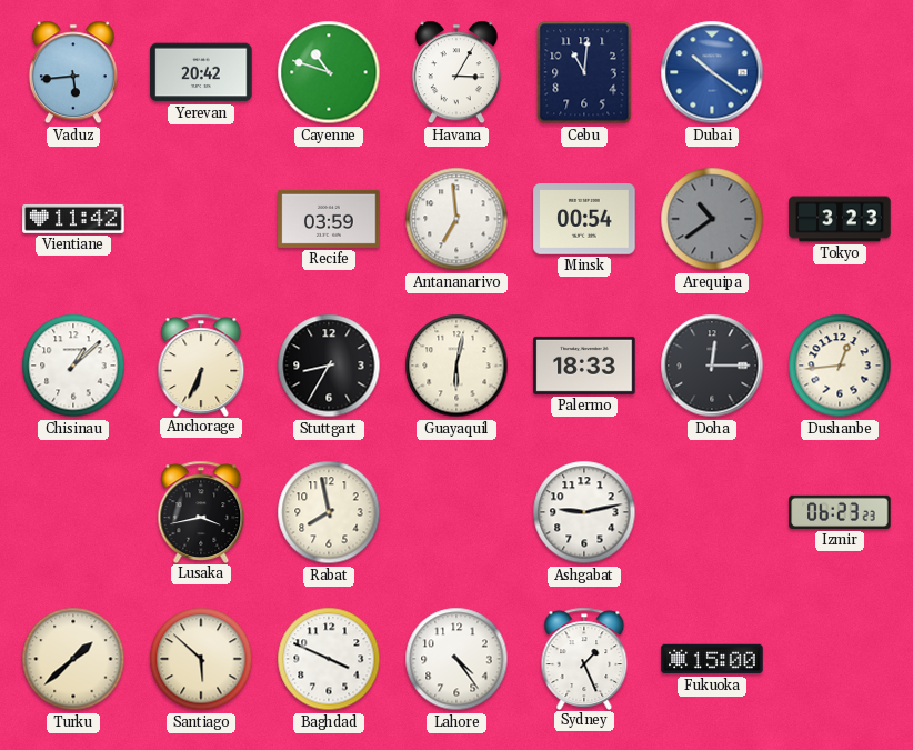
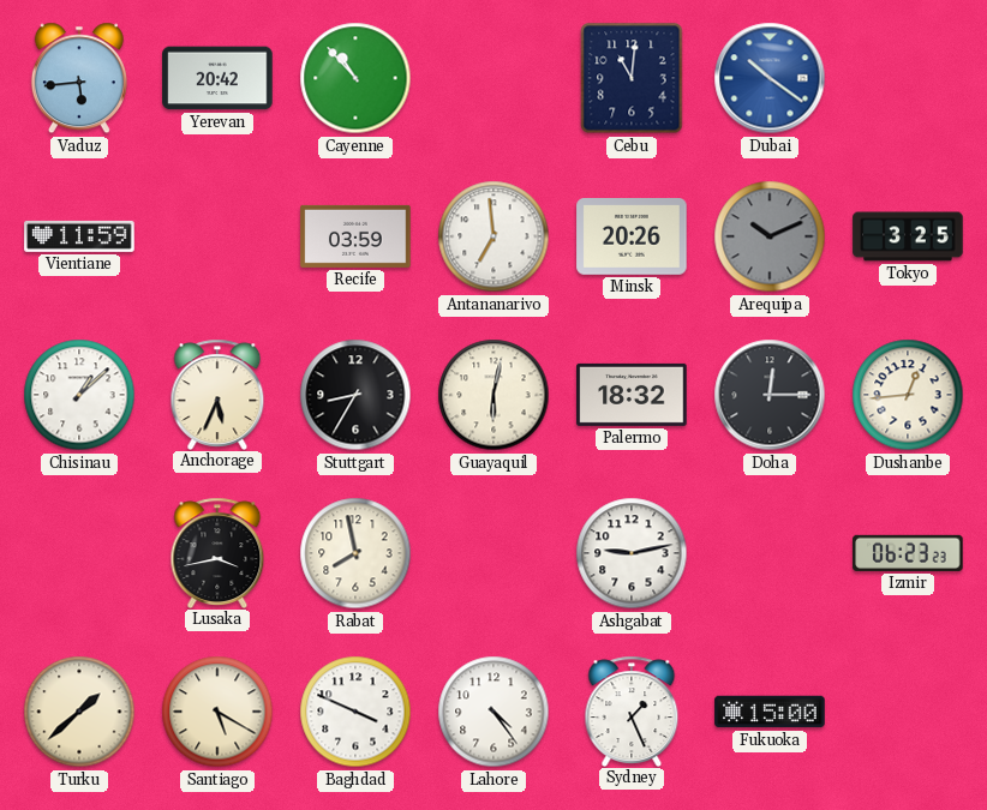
Cayenne: 10:48 -> 10:53
Havana: 3:05 -> none
Vientiane: 11:42 -> 11:59
Minsk: 00:54 -> 20:26
Arequipa: 10:39 -> 10:11
Tokyo: 3:23 -> 3:25
Anchorage: 6:34 -> 5:34
Palermo: 18:33 -> 18:32
Santiago: 5:52 -> 5:20
